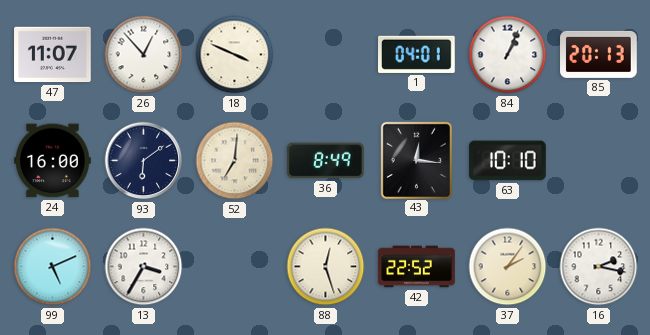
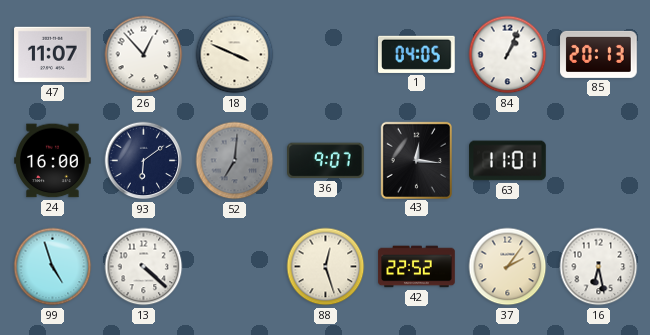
1: 04:01 -> 04:05
52 dial: cream -> grey
36: 8:49 -> 9:07
63: 10:10 -> 11:01
99: 5:11 -> 4:57
13: 3:35 -> 4:22
16: 2:17 -> 6:28
